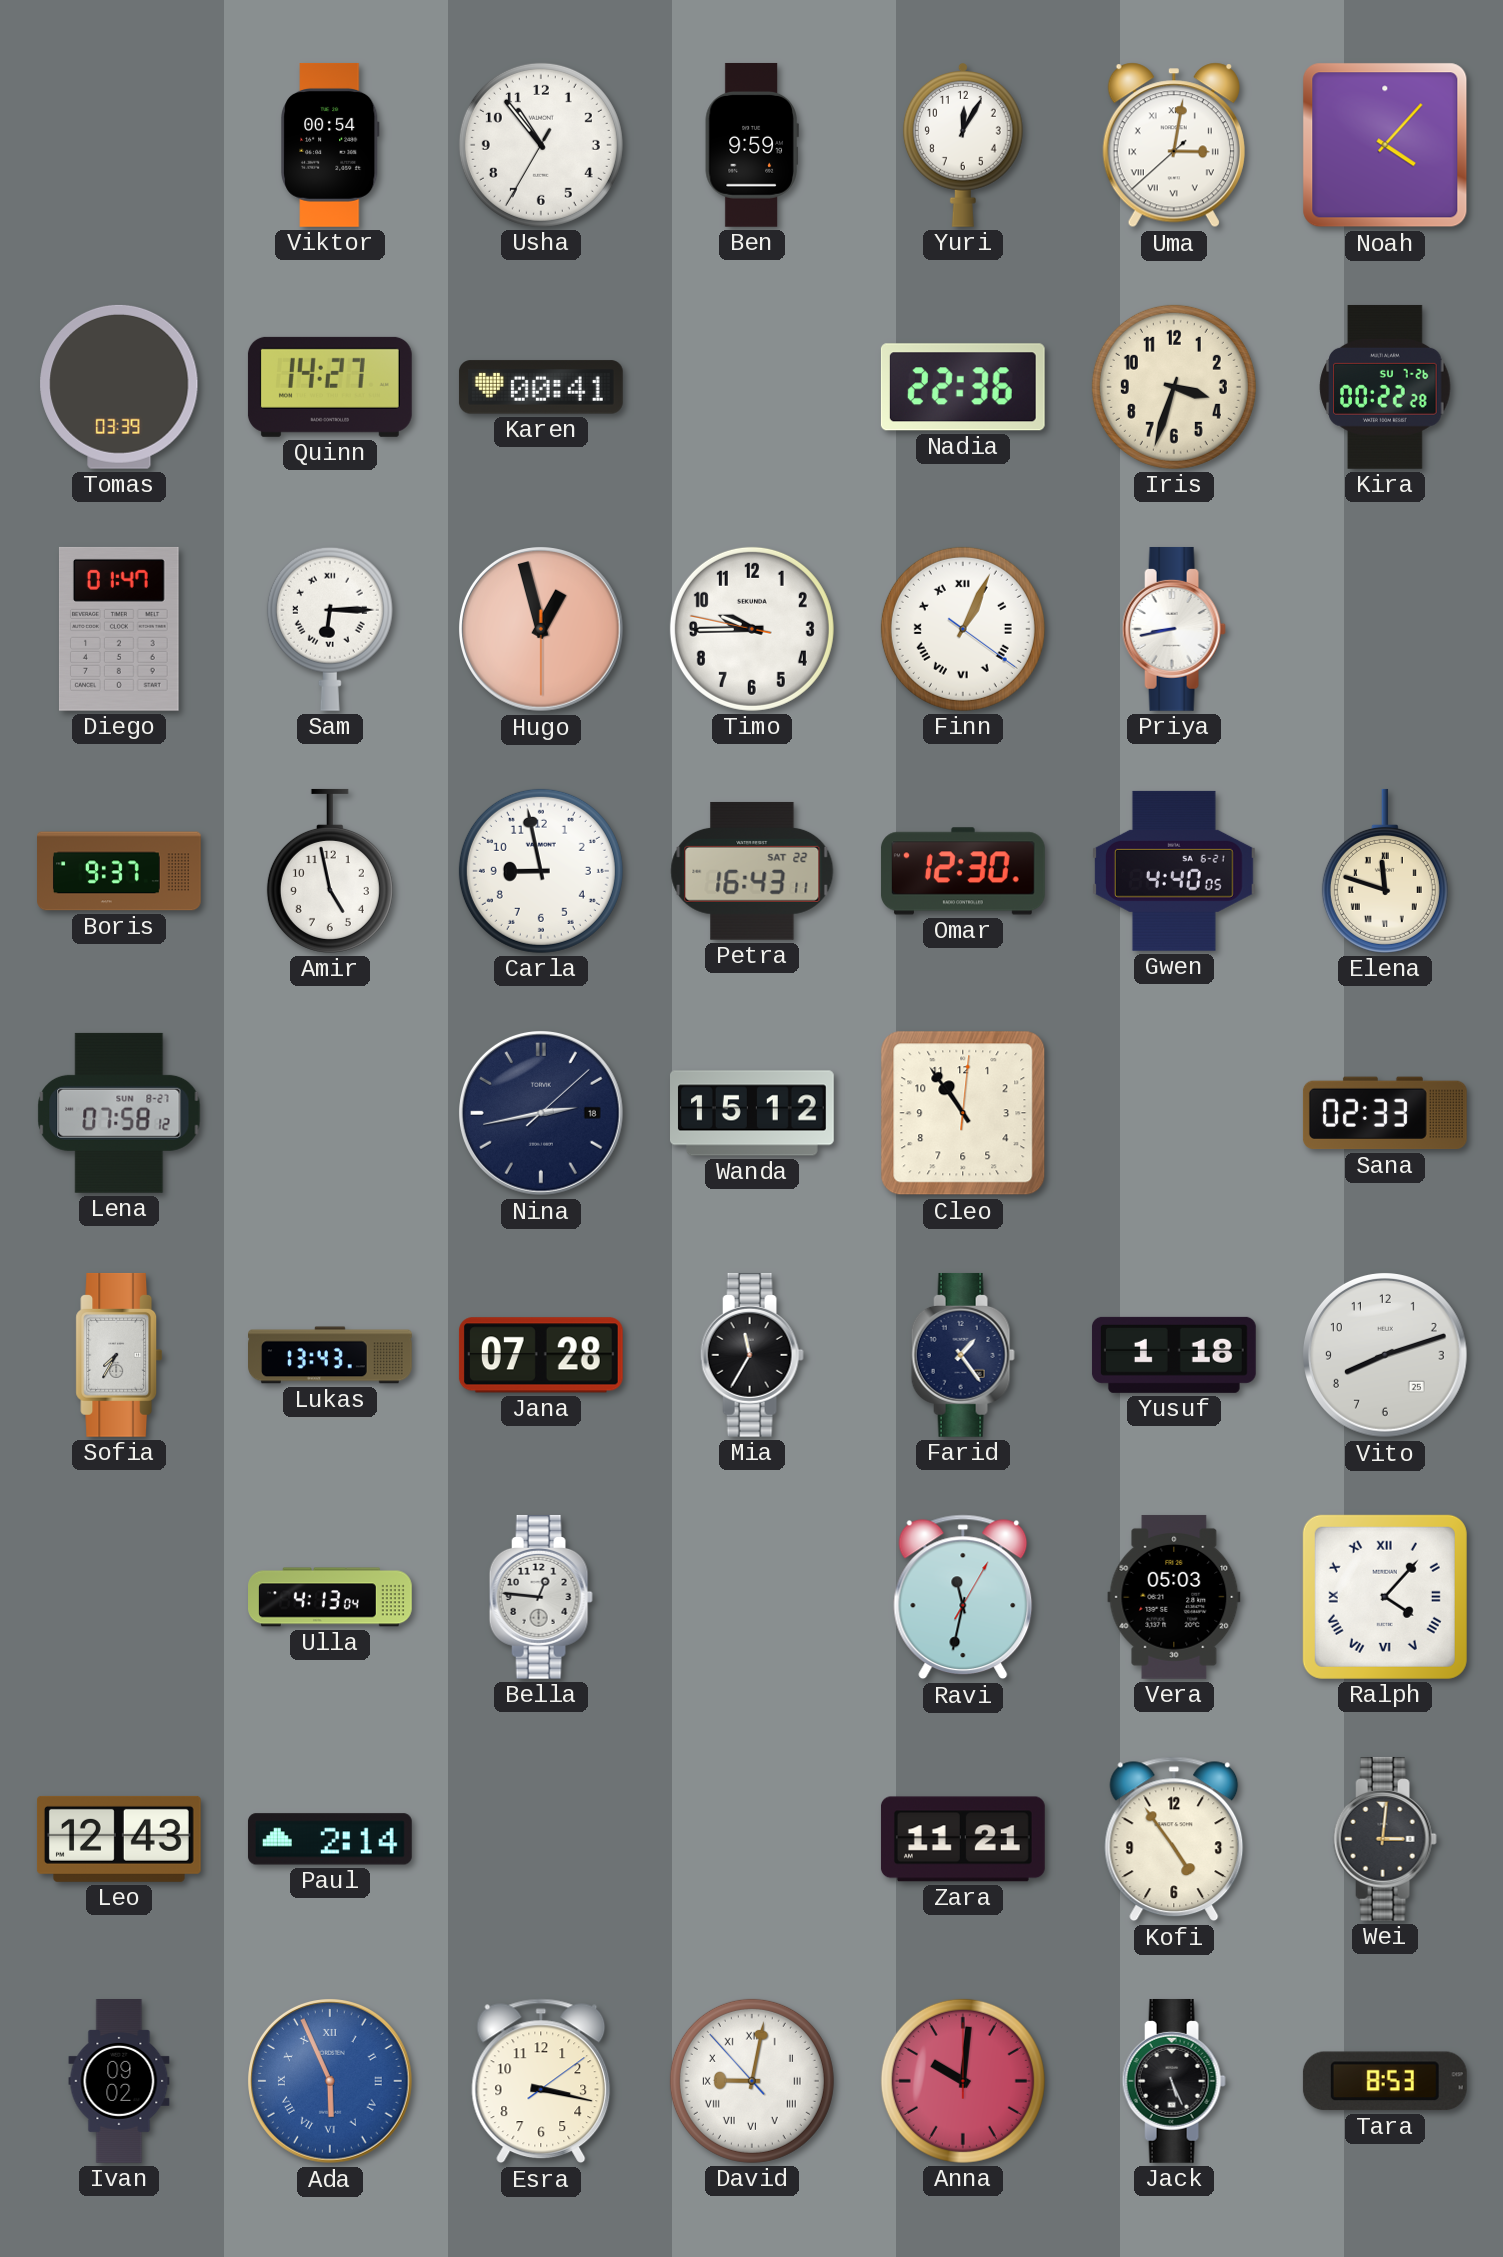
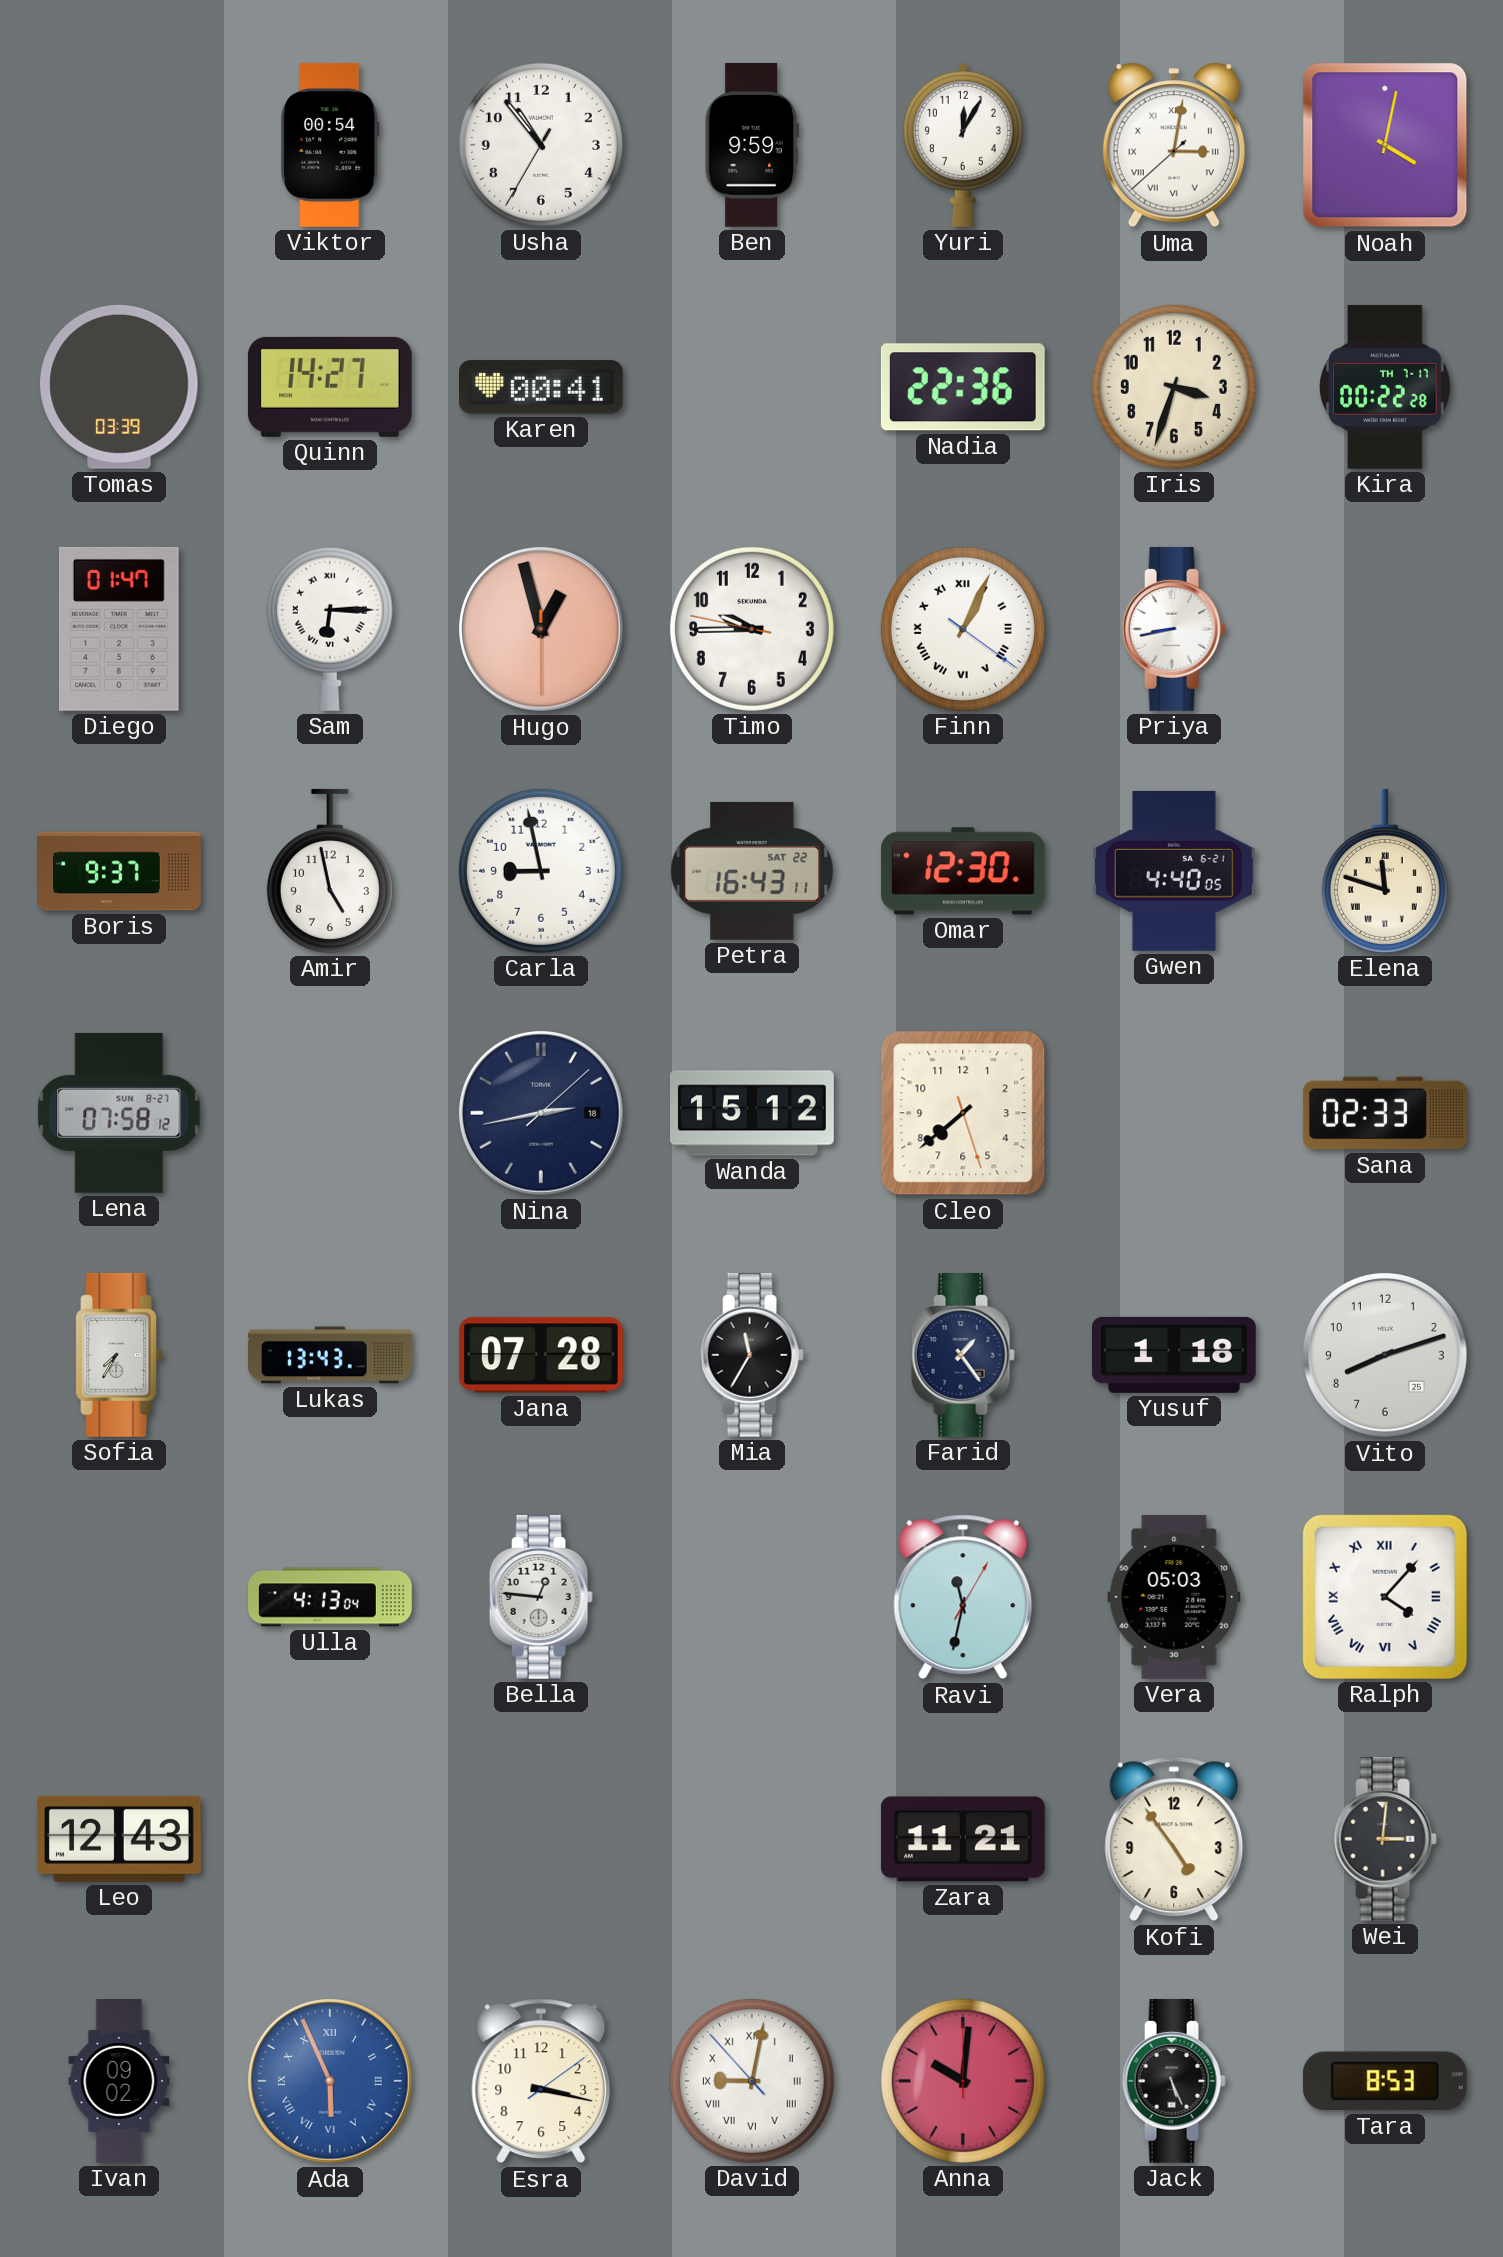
Noah: 4:07 -> 4:02
Kira date: SU 7-26 -> TH 7-17
Cleo: 10:54 -> 7:38
Paul: 2:14 -> none
